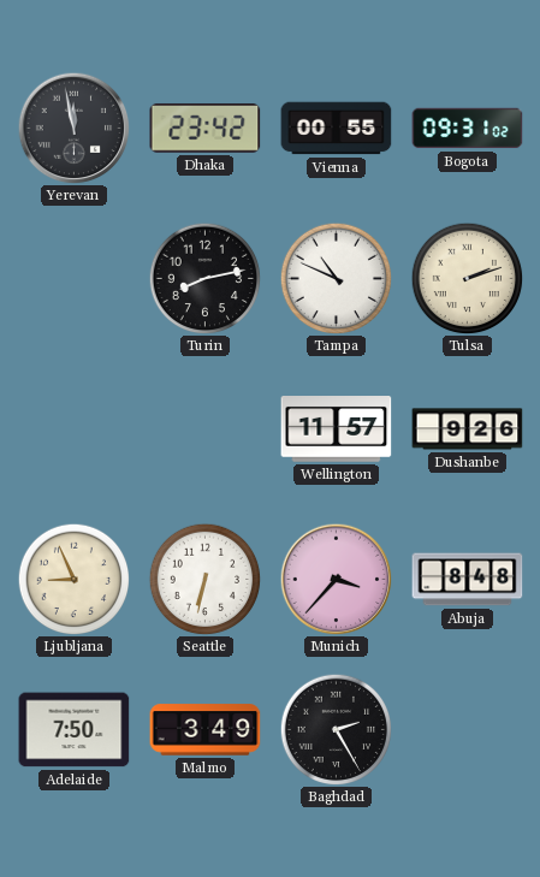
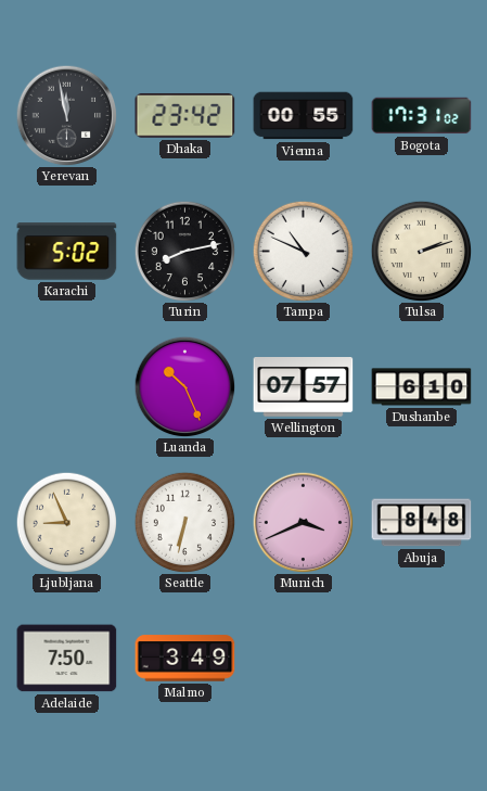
Bogota: 09:31 -> 17:31
Karachi: none -> 5:02
Luanda: none -> 10:26
Wellington: 11:57 -> 07:57
Dushanbe: 9:26 -> 6:10
Munich: 3:37 -> 3:41
Baghdad: 2:25 -> none
